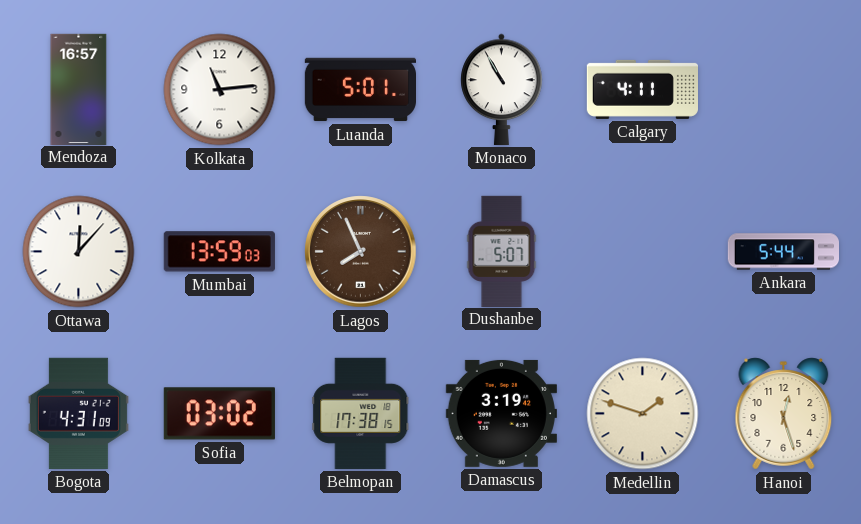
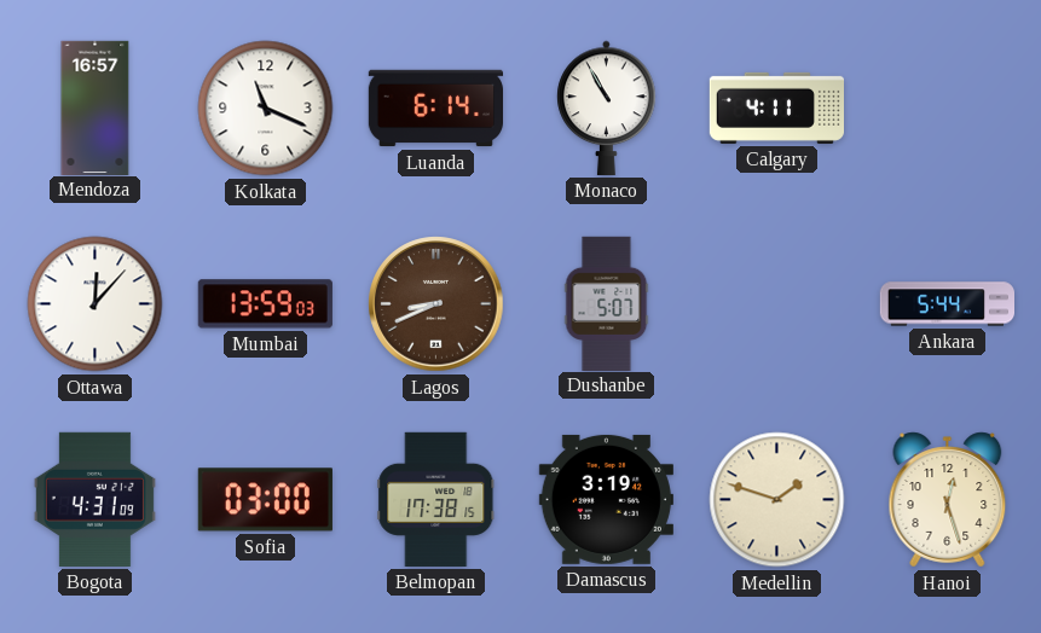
Kolkata: 11:14 -> 11:19
Luanda: 5:01 -> 6:14
Lagos: 7:56 -> 8:41
Sofia: 03:02 -> 03:00
